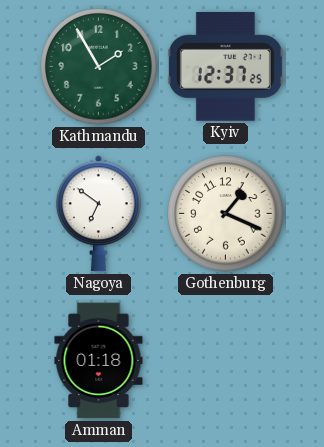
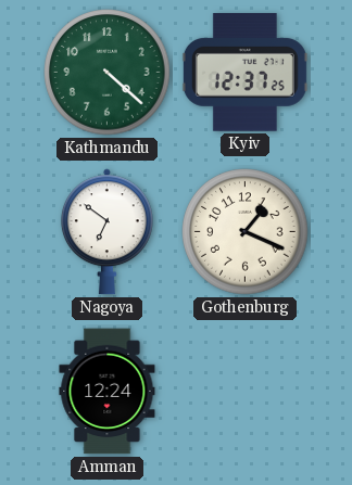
Kathmandu: 1:55 -> 4:22
Amman: 01:18 -> 12:24
